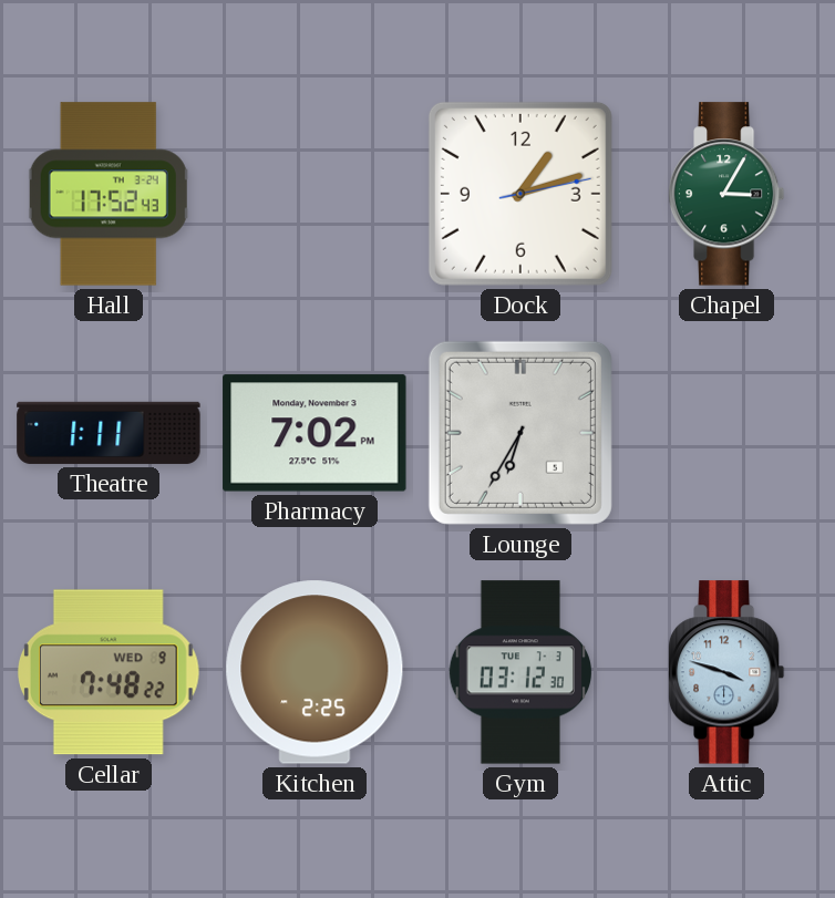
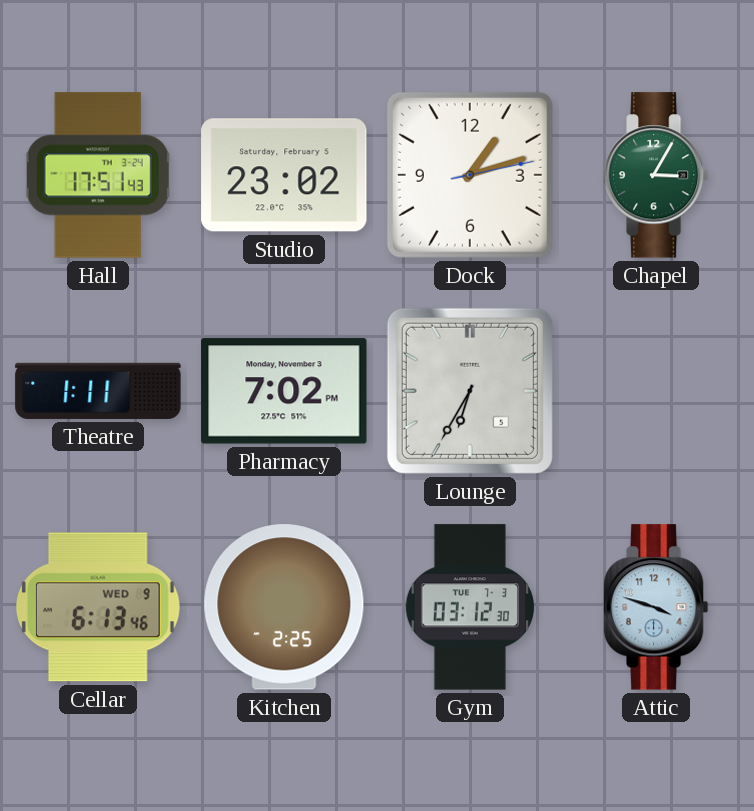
Hall: 17:52 -> 17:51
Studio: none -> 23:02
Cellar: 7:48 -> 6:13
